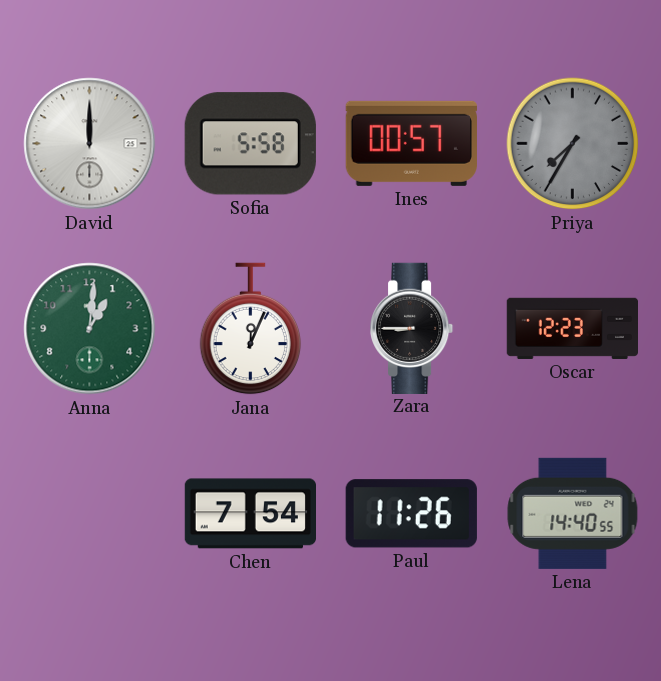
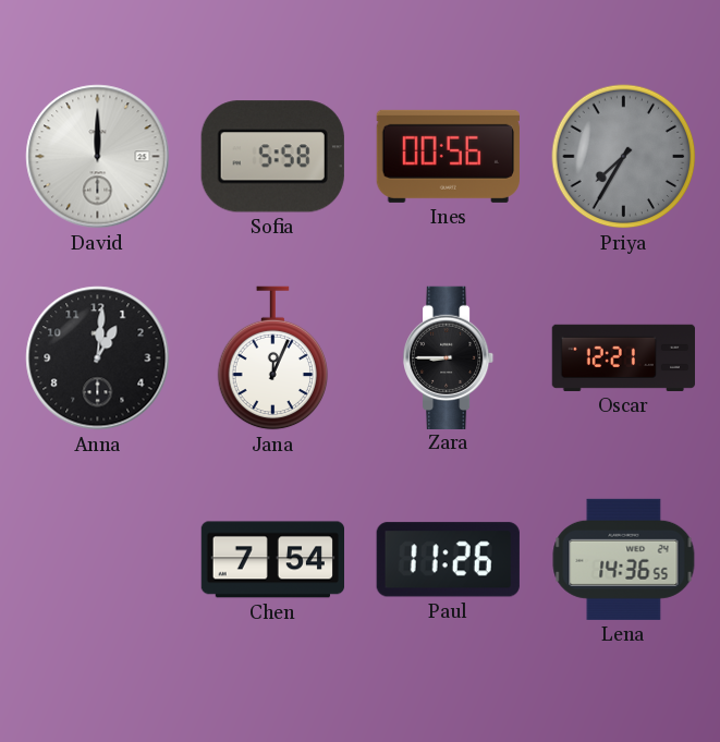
Ines: 00:57 -> 00:56
Anna dial: green -> black
Oscar: 12:23 -> 12:21
Lena: 14:40 -> 14:36
